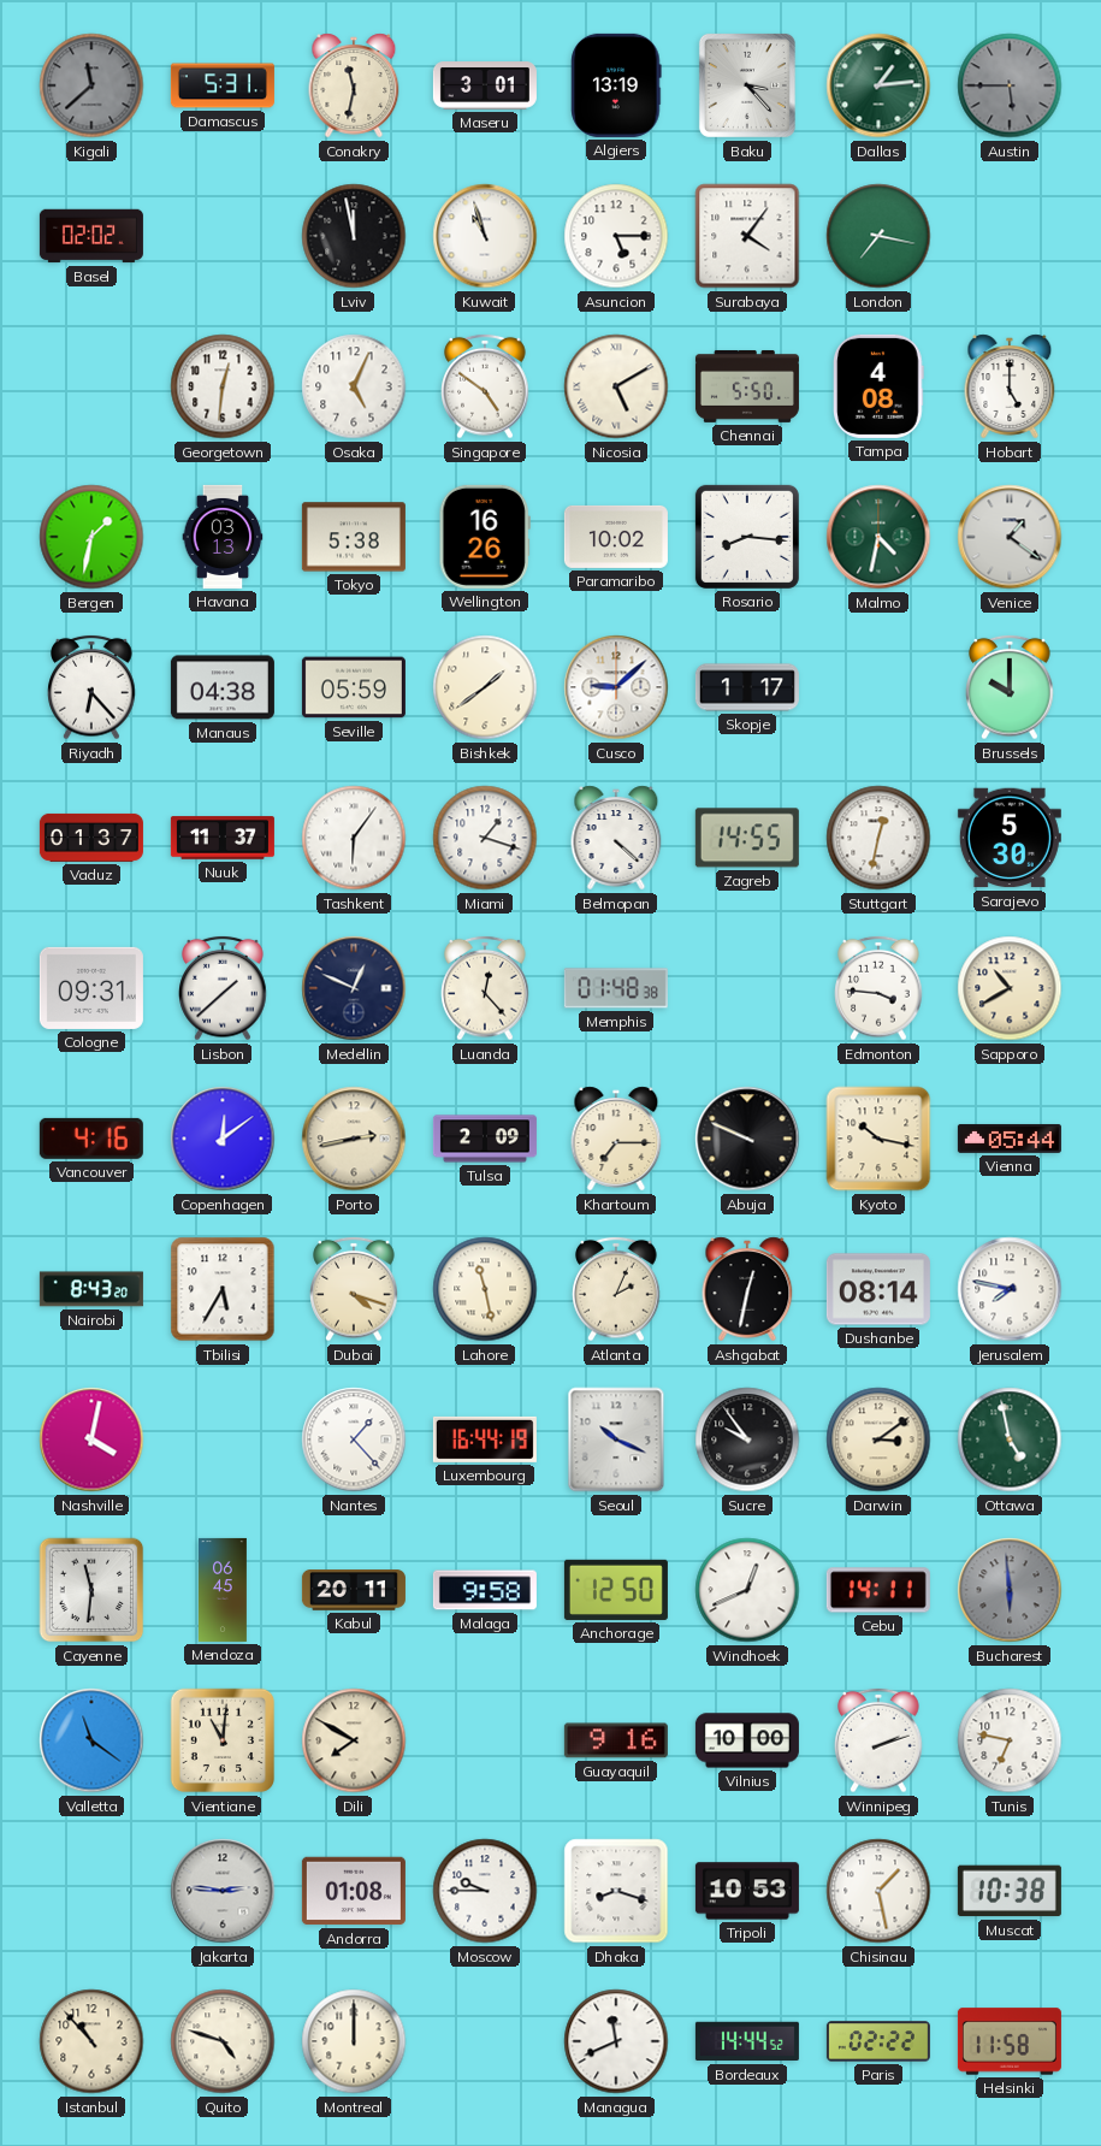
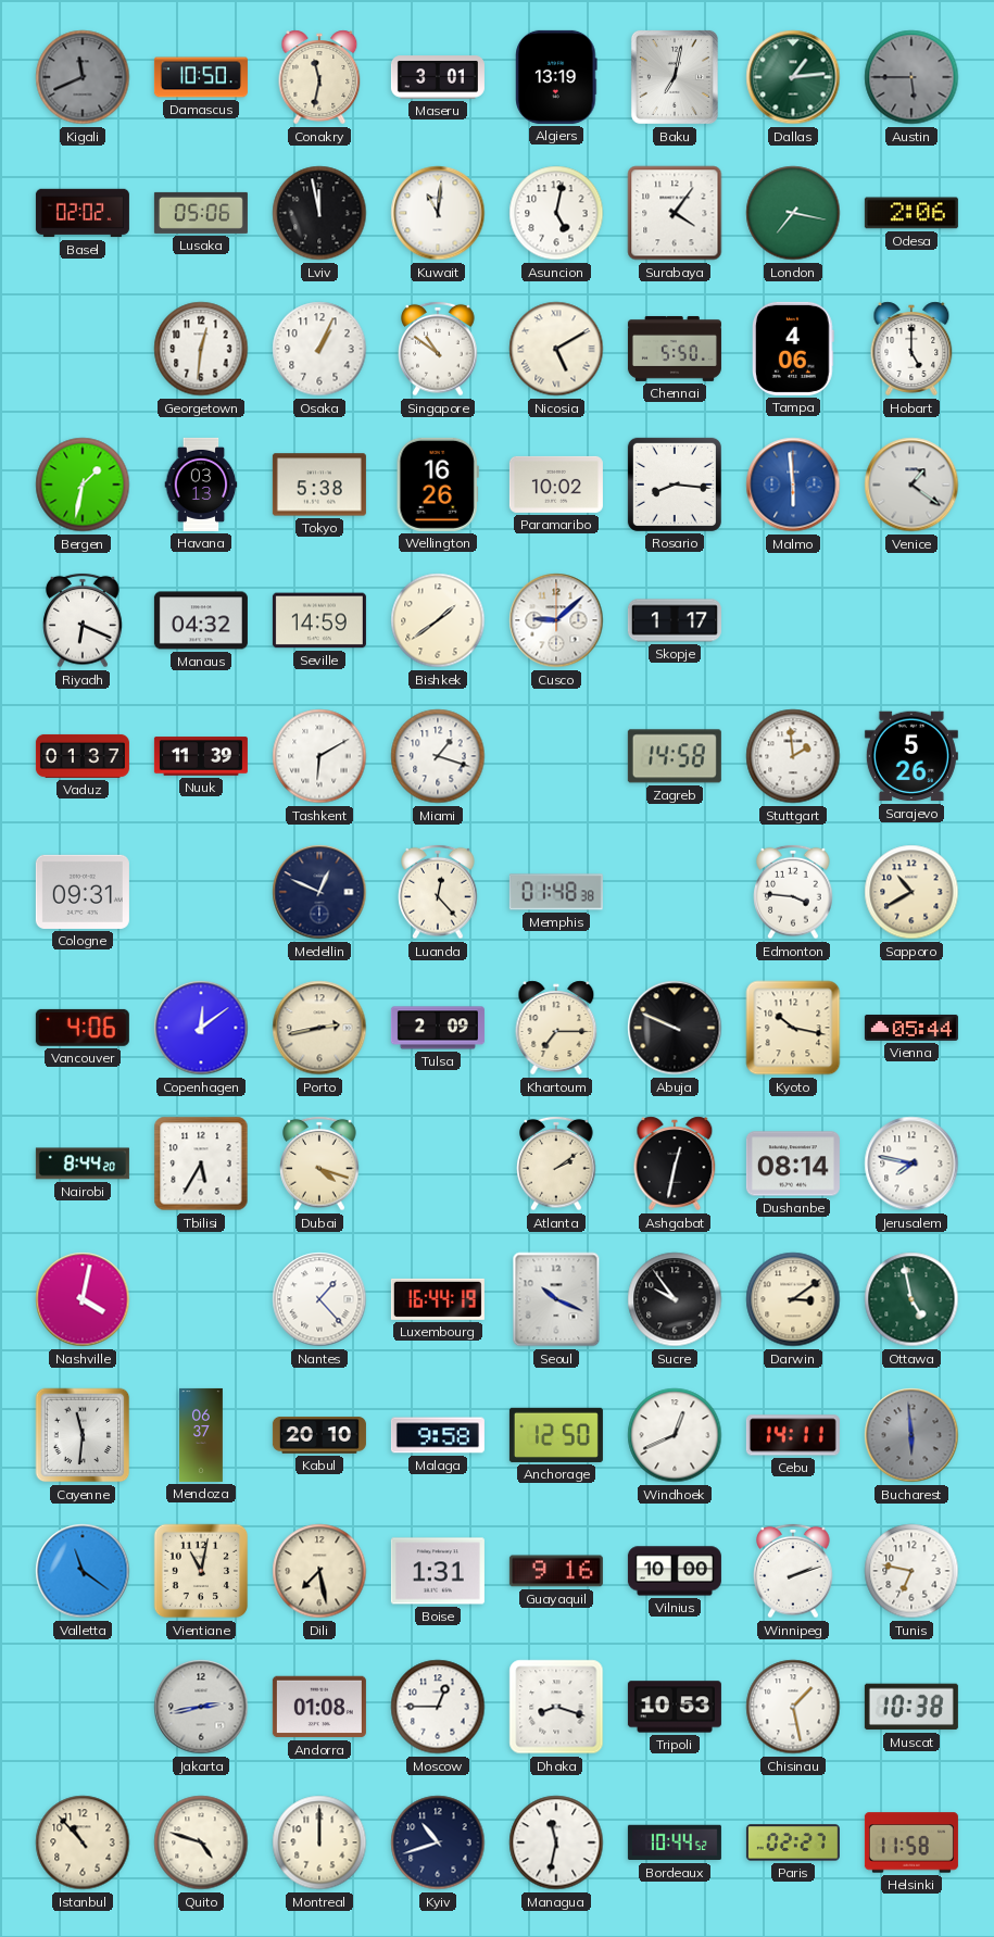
Kigali: 11:38 -> 11:41
Damascus: 5:31 -> 10:50
Baku: 3:23 -> 7:02
Lusaka: none -> 05:06
Kuwait: 10:57 -> 11:01
Asuncion: 5:15 -> 5:02
Odesa: none -> 2:06
Osaka: 5:04 -> 1:04
Singapore: 4:51 -> 10:51
Tampa: 4:08 -> 4:06
Malmo: 4:32 -> 5:59
Malmo dial: green -> blue
Riyadh: 6:23 -> 6:19
Manaus: 04:38 -> 04:32
Seville: 05:59 -> 14:59
Brussels: 10:00 -> none
Nuuk: 11:37 -> 11:39
Tashkent: 6:06 -> 6:10
Belmopan: 4:22 -> none
Zagreb: 14:55 -> 14:58
Stuttgart: 12:32 -> 1:59
Sarajevo: 5:30 -> 5:26
Lisbon: 1:38 -> none
Vancouver: 4:16 -> 4:06
Nairobi: 8:43 -> 8:44
Lahore: 11:28 -> none
Atlanta: 2:04 -> 2:09
Mendoza: 06:45 -> 06:37
Kabul: 20:11 -> 20:10
Vientiane: 11:01 -> 11:02
Dili: 7:50 -> 7:28
Boise: none -> 1:31
Jakarta: 2:46 -> 2:43
Moscow: 9:45 -> 12:45
Kyiv: none -> 10:42
Managua: 11:41 -> 11:32
Bordeaux: 14:44 -> 10:44
Paris: 02:22 -> 02:27
